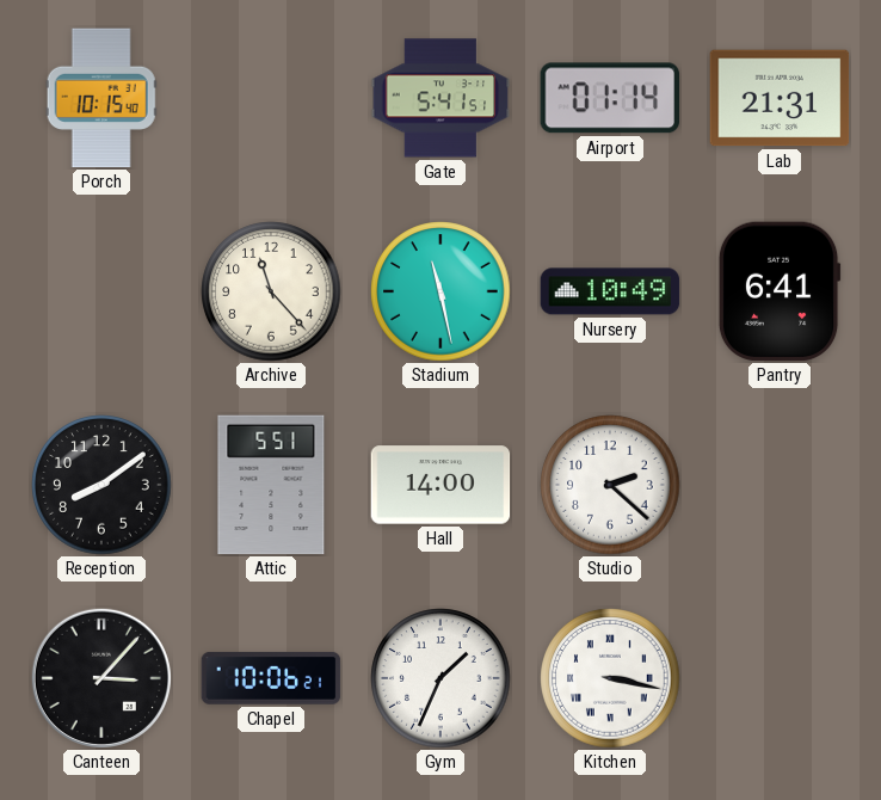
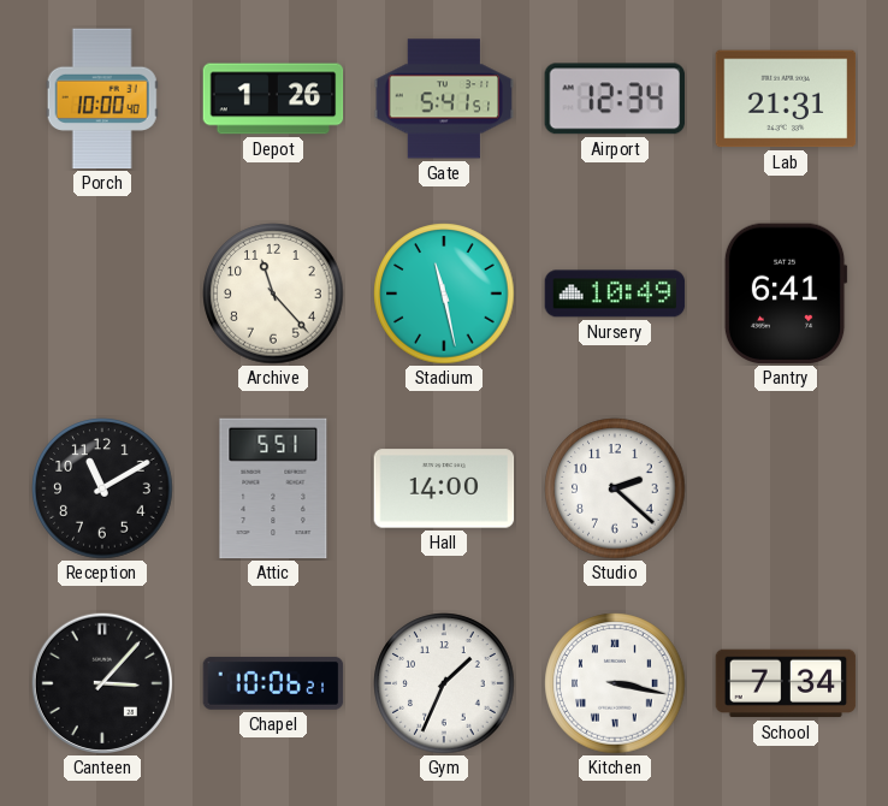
Porch: 10:15 -> 10:00
Depot: none -> 1:26
Airport: 01:14 -> 12:34
Reception: 8:09 -> 11:10
School: none -> 7:34
